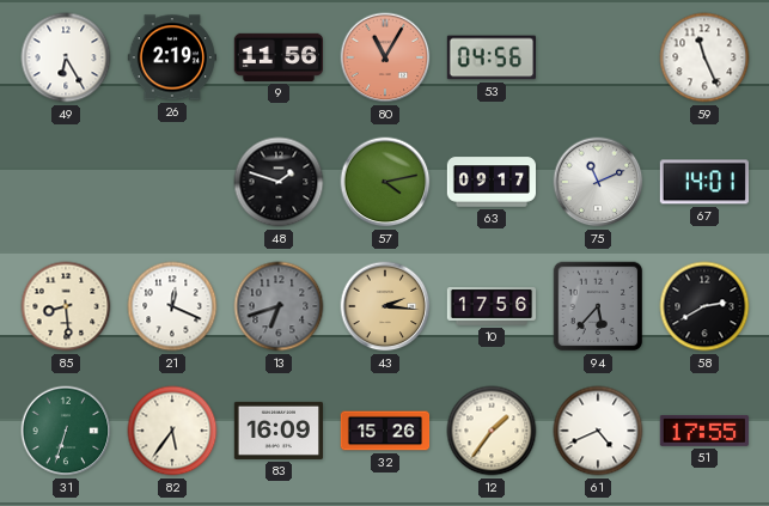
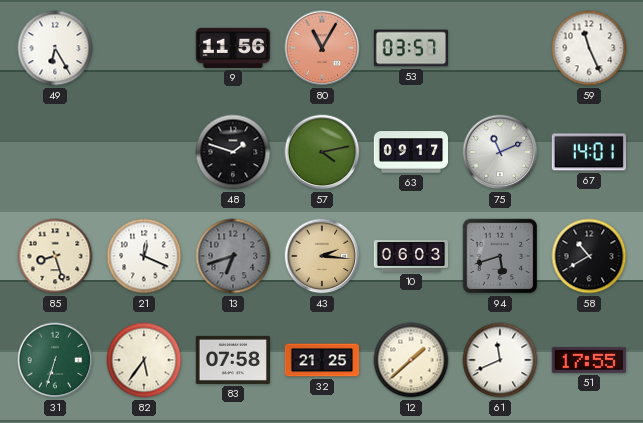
26: 2:19 -> none
53: 04:56 -> 03:57
85: 8:29 -> 8:27
10: 17:56 -> 06:03
94: 5:37 -> 5:42
58: 2:40 -> 10:40
83: 16:09 -> 07:58
32: 15:26 -> 21:25
12: 1:36 -> 1:38
61: 4:41 -> 11:41
